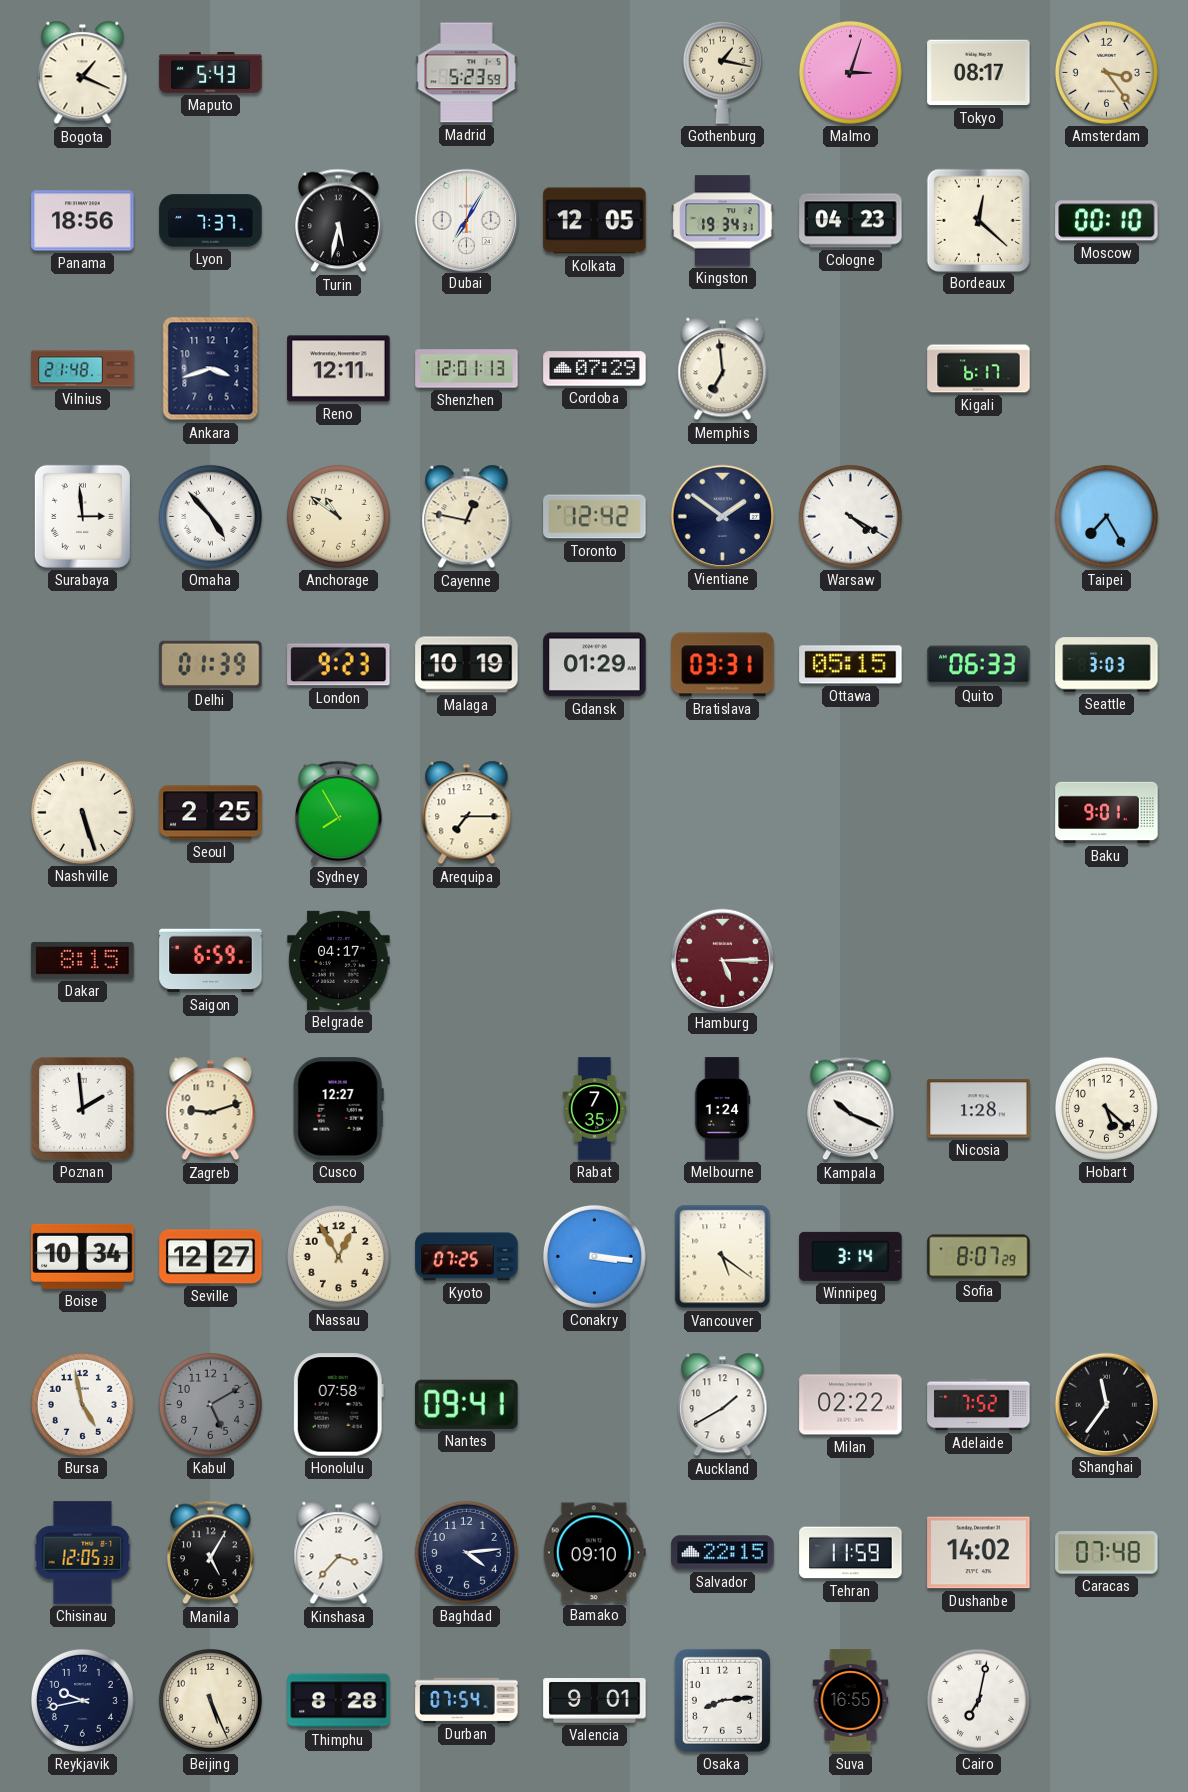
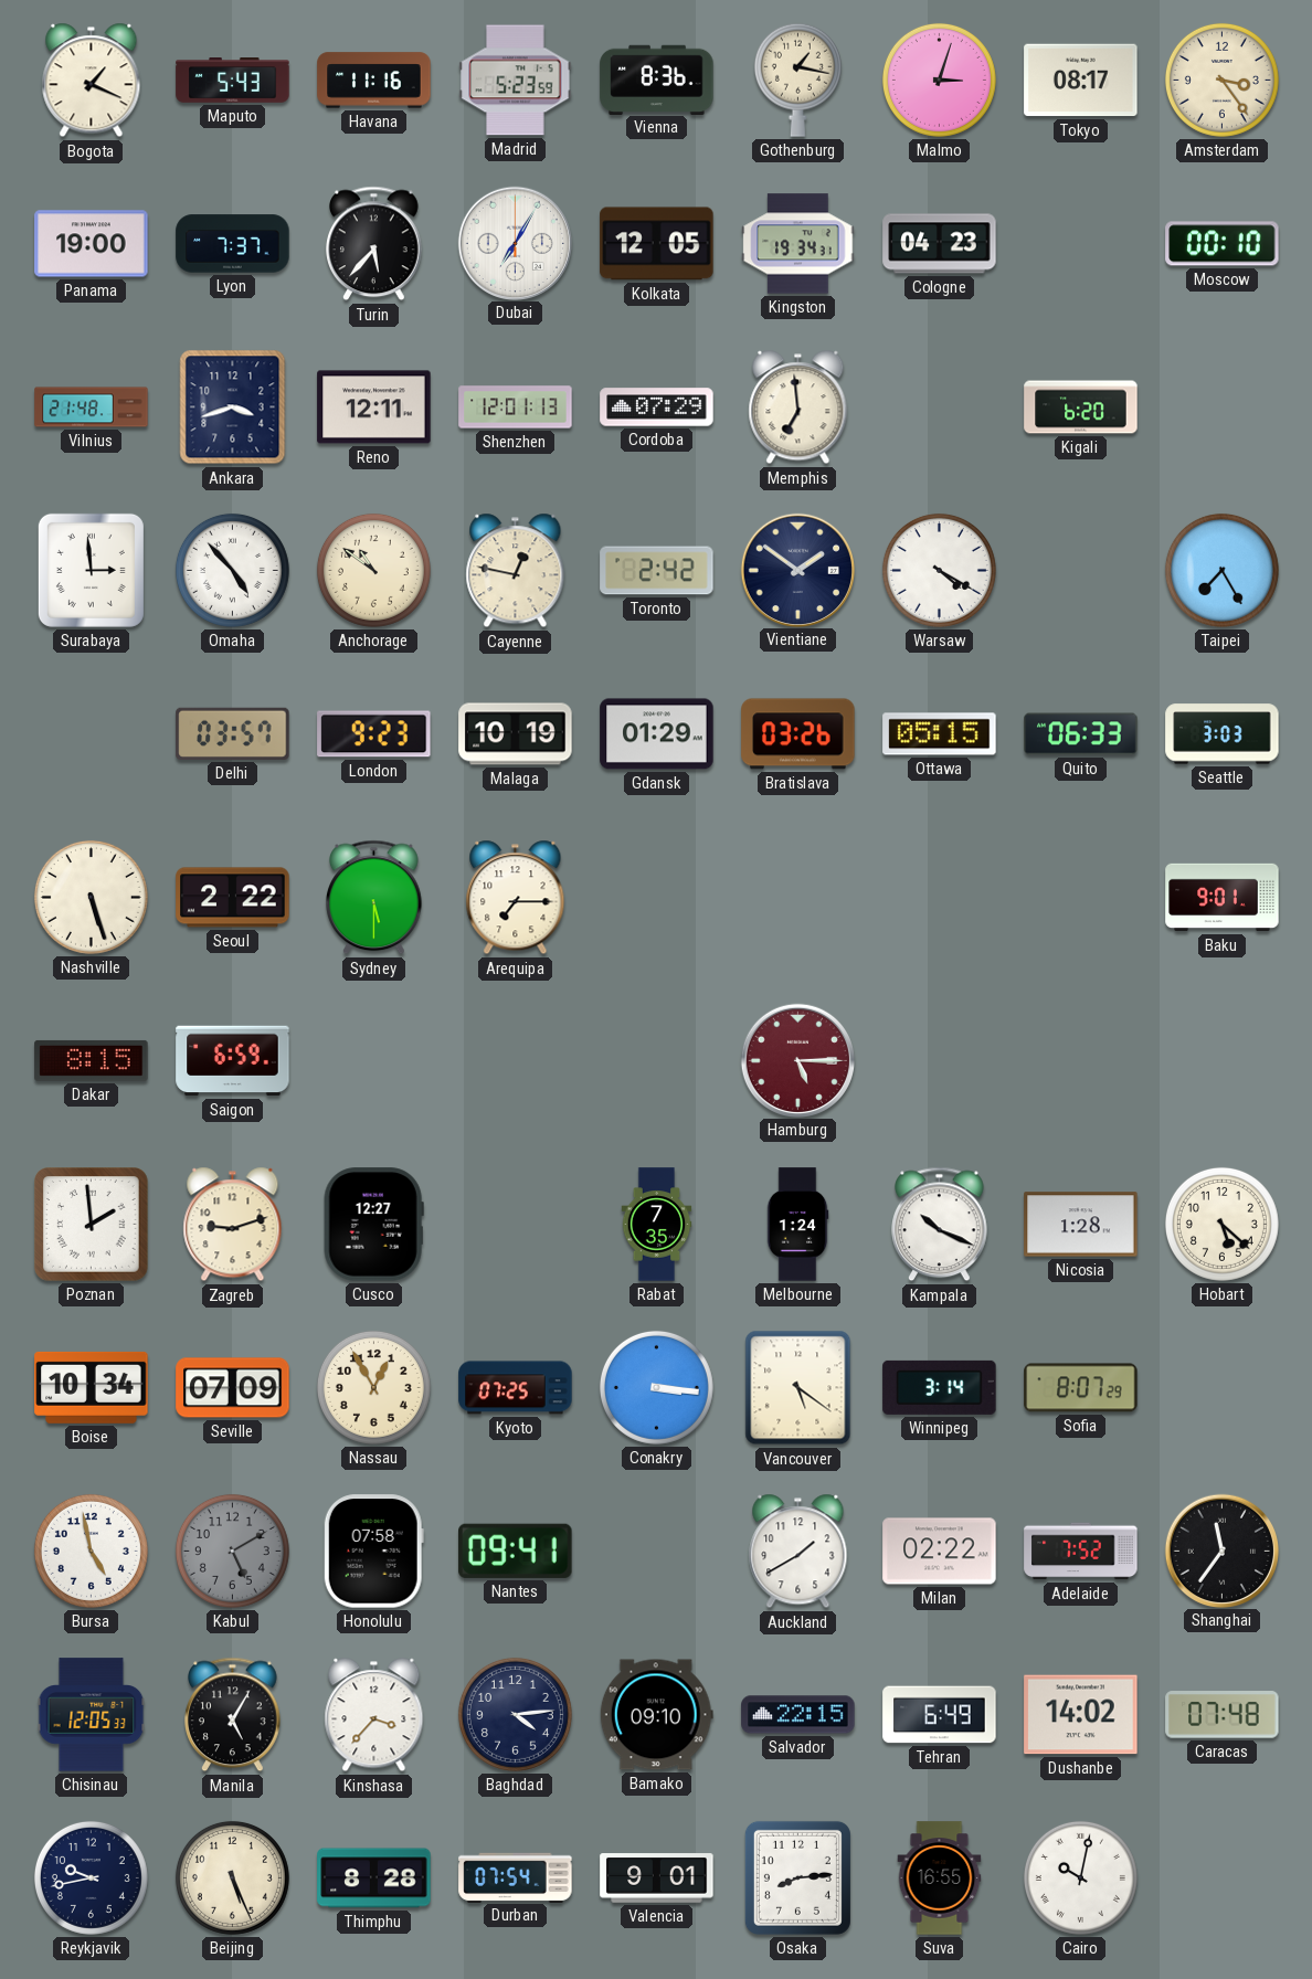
Havana: none -> 11:16
Vienna: none -> 8:36
Panama: 18:56 -> 19:00
Turin: 5:32 -> 5:37
Bordeaux: 12:22 -> none
Kigali: 6:17 -> 6:20
Toronto: 12:42 -> 2:42
Delhi: 01:39 -> 03:57
Bratislava: 03:31 -> 03:26
Seoul: 2:25 -> 2:22
Sydney: 7:55 -> 5:30
Belgrade: 04:17 -> none
Seville: 12:27 -> 07:09
Tehran: 11:59 -> 6:49
Cairo: 7:02 -> 10:02
